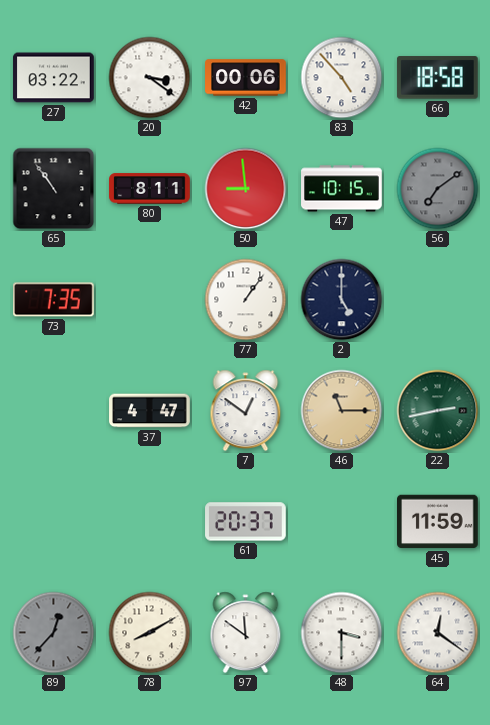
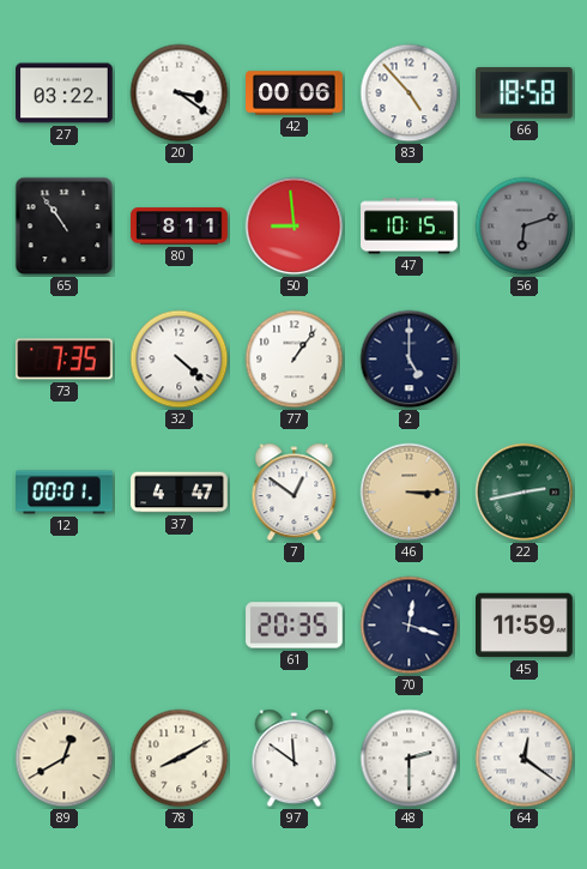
56: 7:09 -> 6:12
32: none -> 4:22
12: none -> 00:01
46: 11:15 -> 3:15
61: 20:37 -> 20:35
70: none -> 12:18
89: 12:37 -> 12:40
89 dial: grey -> cream
48: 3:30 -> 2:30
